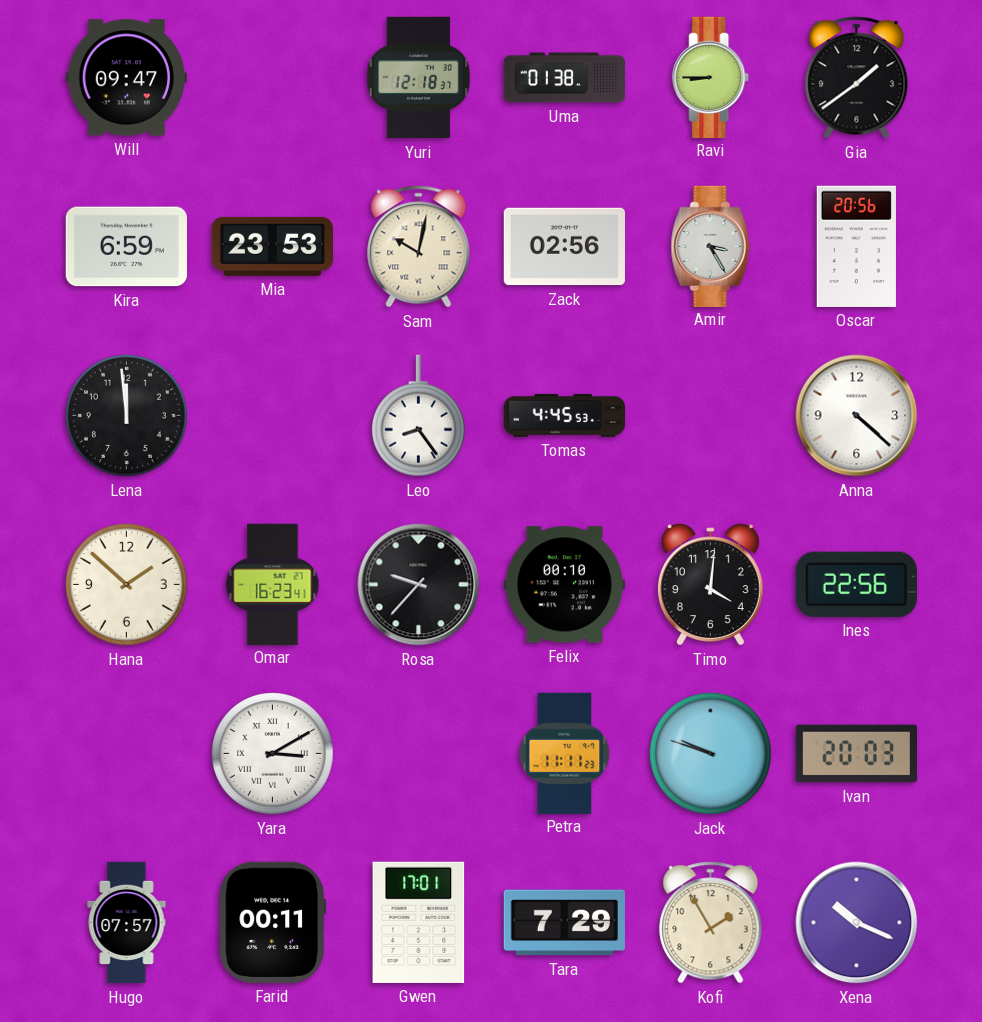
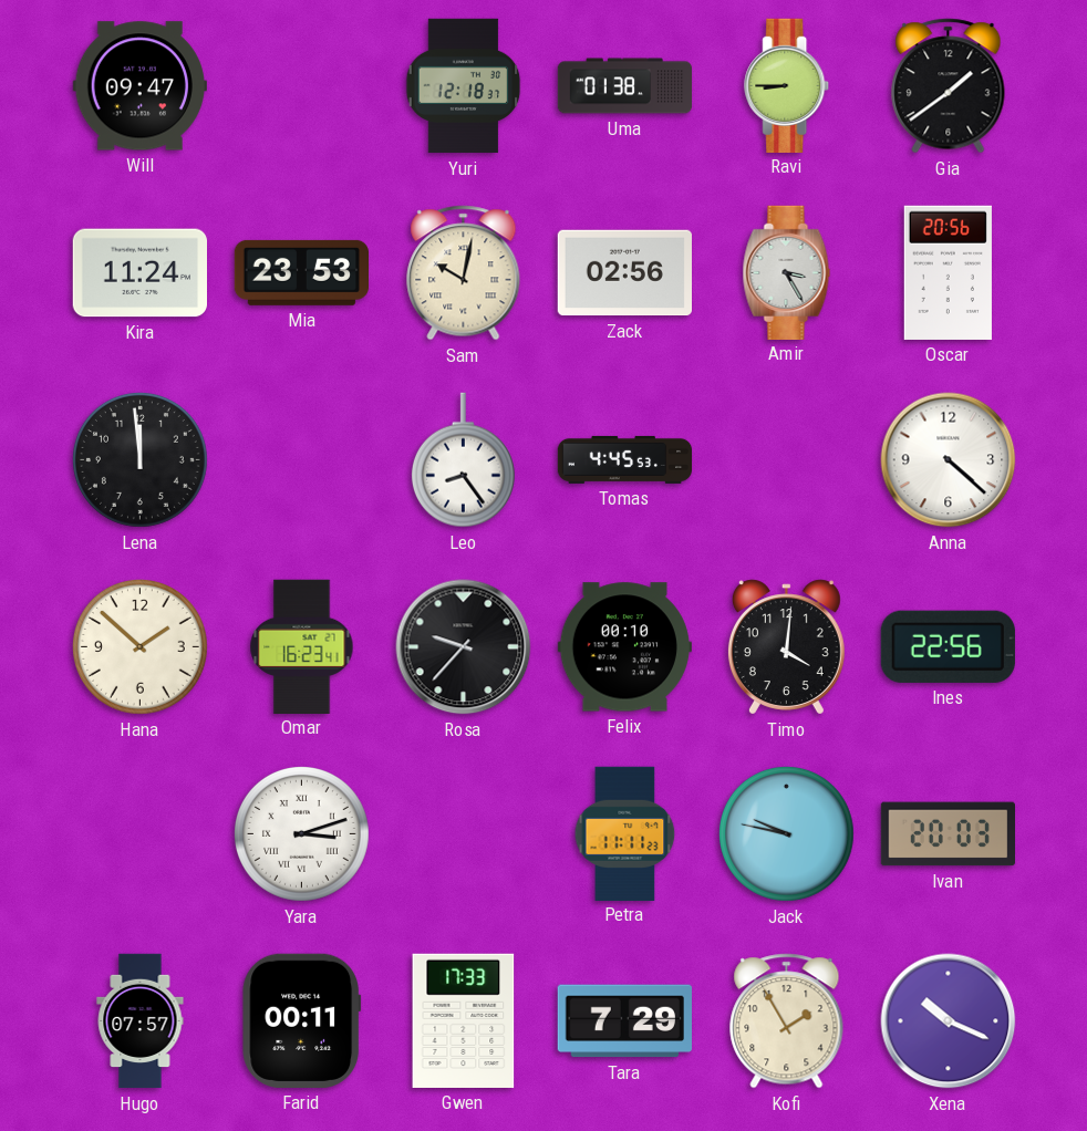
Kira: 6:59 -> 11:24
Yara: 3:10 -> 3:12
Jack: 9:48 -> 9:47
Gwen: 17:01 -> 17:33
